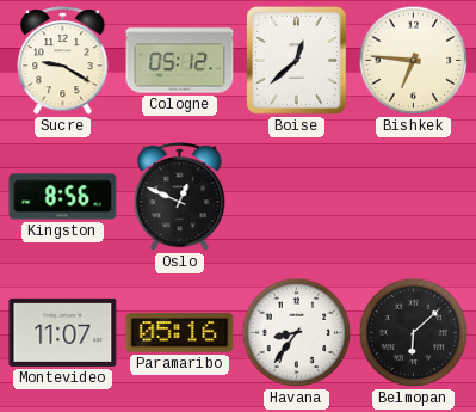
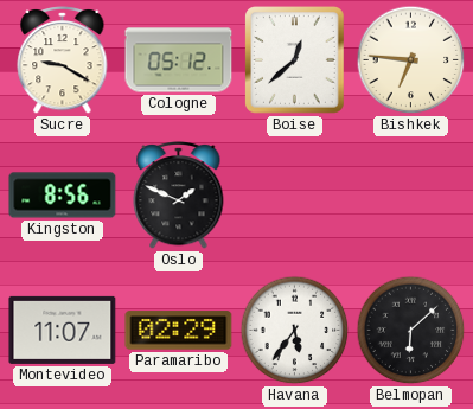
Oslo: 12:49 -> 1:49
Paramaribo: 05:16 -> 02:29
Havana: 8:36 -> 5:36
